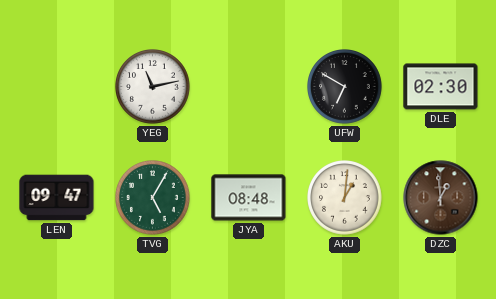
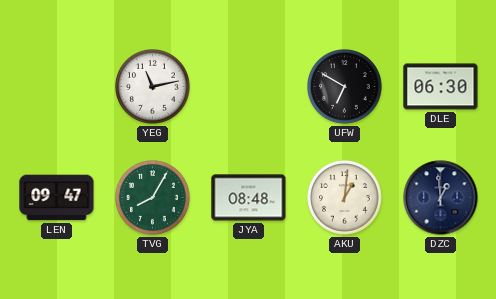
DLE: 02:30 -> 06:30
TVG: 5:05 -> 8:05
DZC dial: brown -> navy
